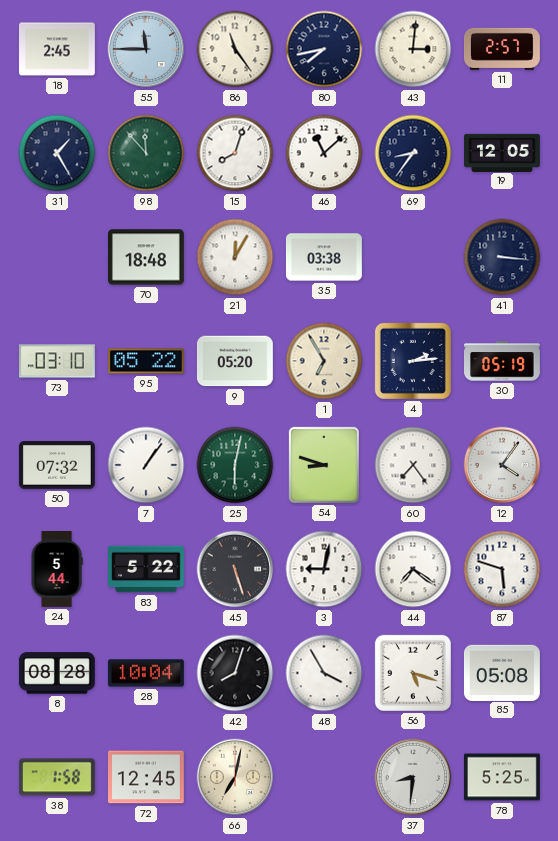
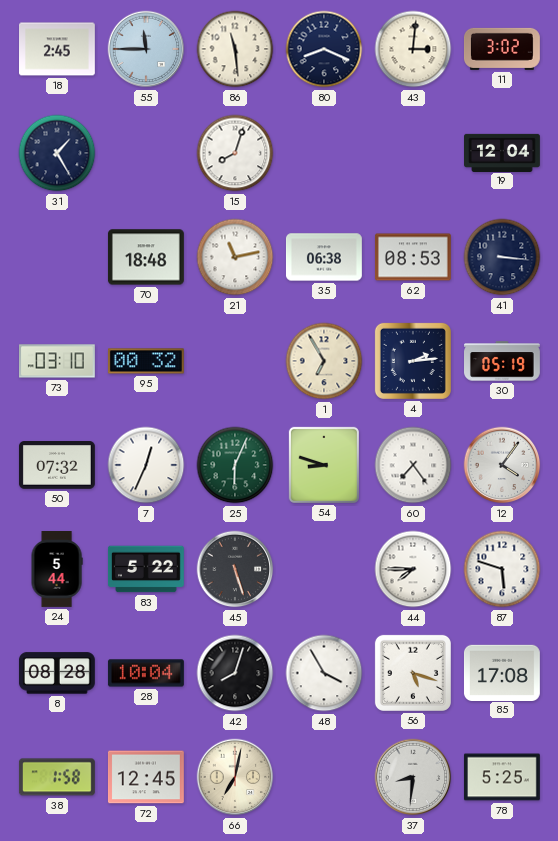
86: 11:24 -> 11:29
80: 7:43 -> 8:19
11: 2:57 -> 3:02
98: 11:53 -> none
46: 11:08 -> none
69: 8:36 -> none
19: 12:05 -> 12:04
21: 12:05 -> 11:13
35: 03:38 -> 06:38
62: none -> 08:53
95: 05:22 -> 00:32
9: 05:20 -> none
7: 1:06 -> 12:34
25: 6:02 -> 6:04
3: 9:02 -> none
44: 7:21 -> 7:45
85: 05:08 -> 17:08
